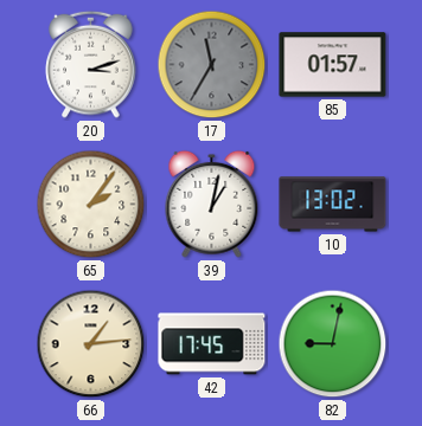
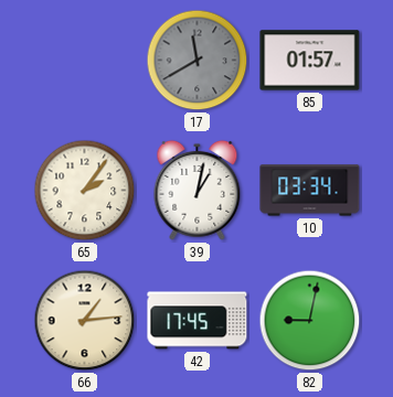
20: 3:12 -> none
17: 11:35 -> 11:40
10: 13:02 -> 03:34
